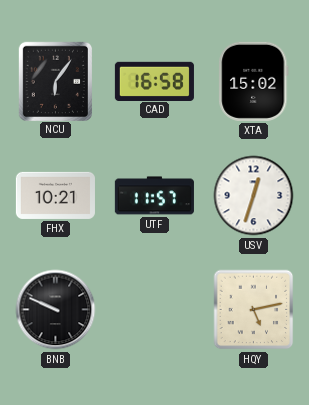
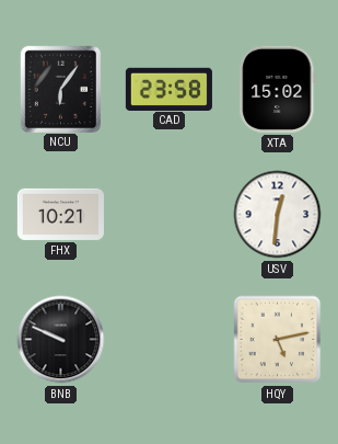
CAD: 16:58 -> 23:58
UTF: 11:57 -> none
USV: 12:33 -> 12:31
